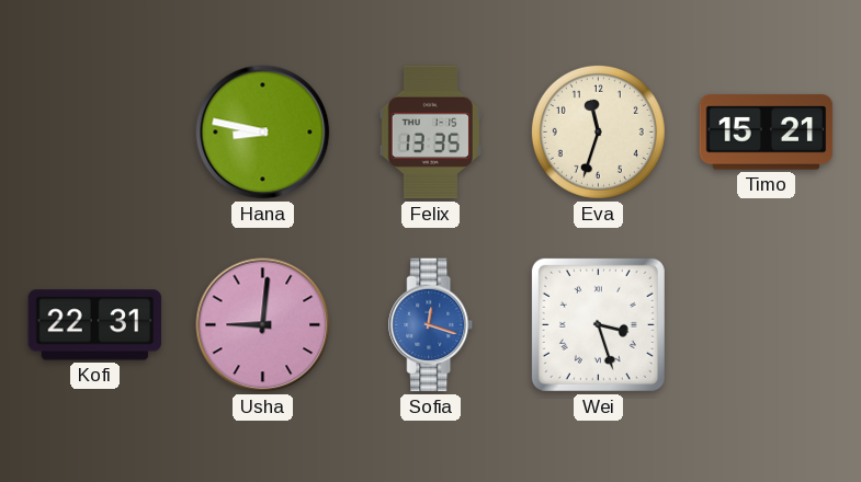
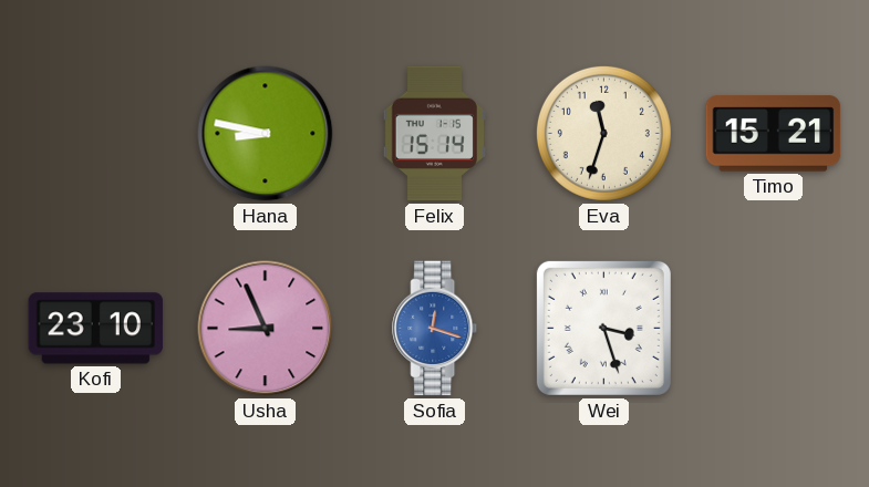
Felix: 13:35 -> 15:14
Kofi: 22:31 -> 23:10
Usha: 9:01 -> 8:56
